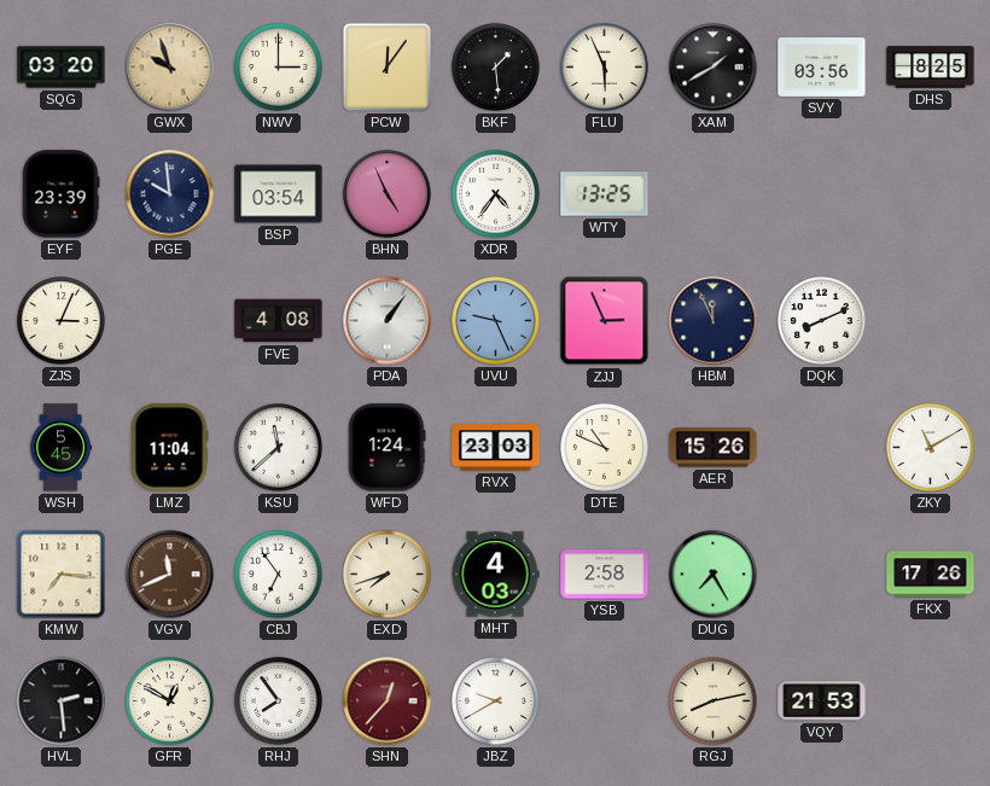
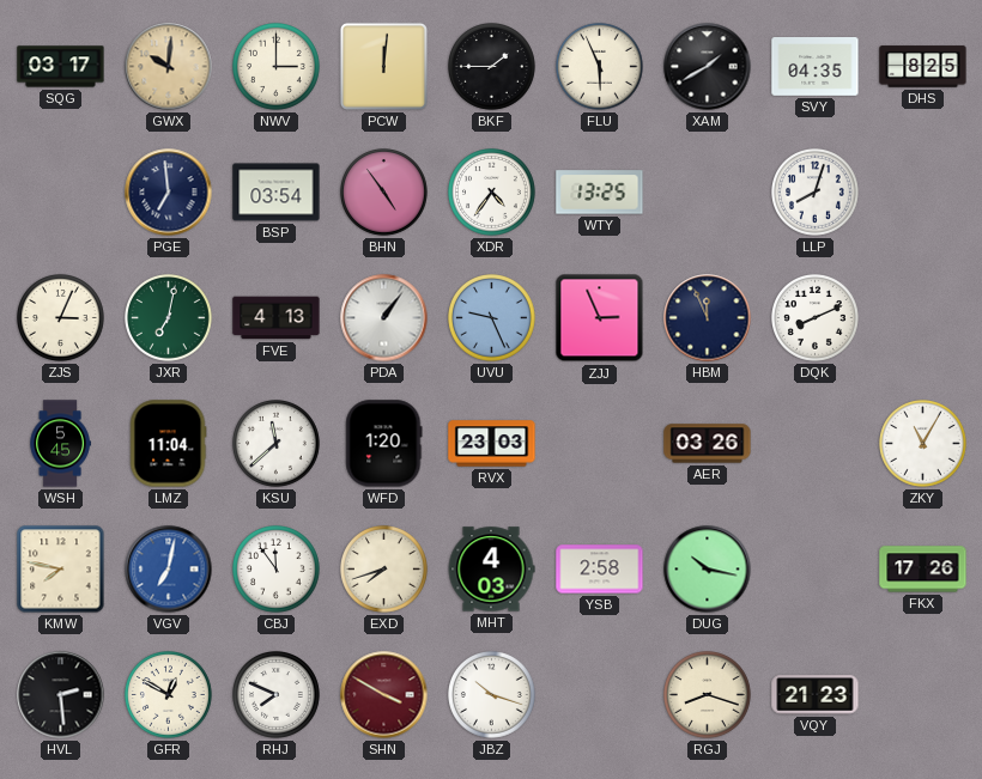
SQG: 03:20 -> 03:17
GWX: 9:57 -> 10:01
PCW: 12:06 -> 12:01
BKF: 1:29 -> 1:45
SVY: 03:56 -> 04:35
EYF: 23:39 -> none
PGE: 9:59 -> 6:59
BHN: 4:56 -> 4:54
LLP: none -> 8:03
JXR: none -> 7:02
FVE: 4:08 -> 4:13
WFD: 1:24 -> 1:20
DTE: 10:49 -> none
AER: 15:26 -> 03:26
ZKY: 11:10 -> 11:05
KMW: 7:16 -> 7:47
VGV: 11:41 -> 7:02
VGV dial: brown -> blue
CBJ: 6:54 -> 11:54
DUG: 7:25 -> 10:17
RHJ: 7:54 -> 7:49
SHN: 12:37 -> 3:50
JBZ: 9:40 -> 10:18
RGJ: 8:13 -> 8:18
VQY: 21:53 -> 21:23
